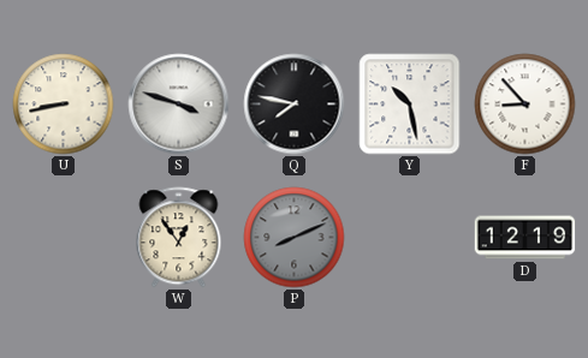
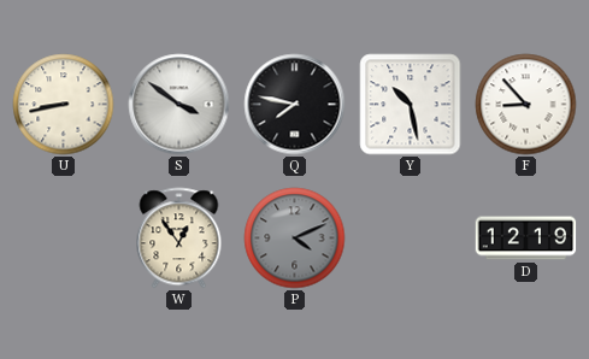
S: 3:48 -> 3:51
P: 8:11 -> 4:11
